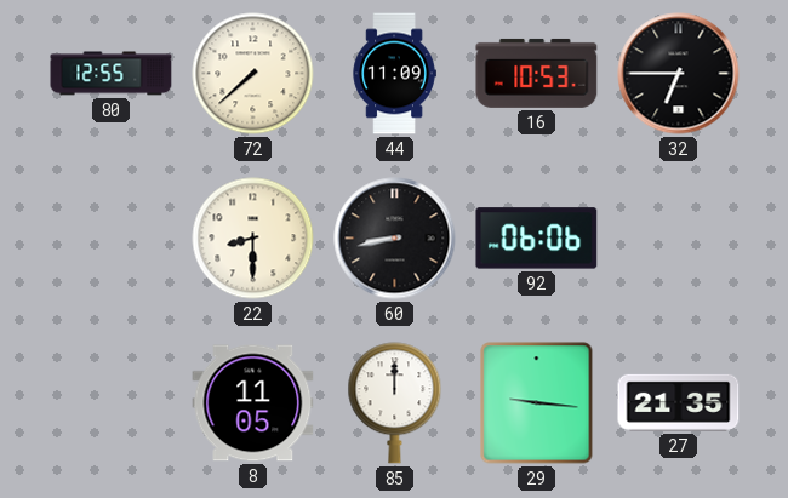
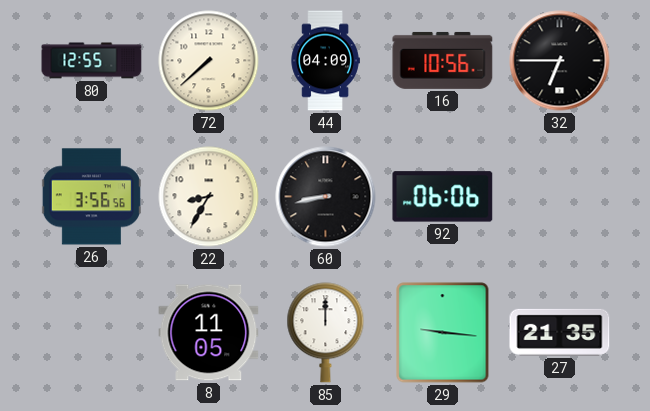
44: 11:09 -> 04:09
16: 10:53 -> 10:56
26: none -> 3:56
22: 8:30 -> 8:35
